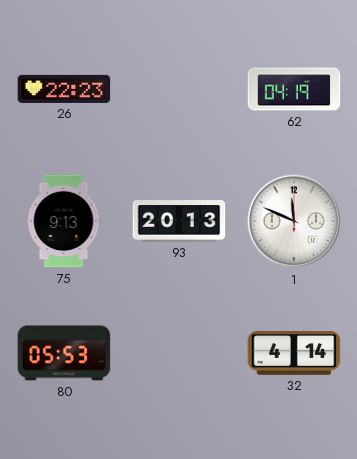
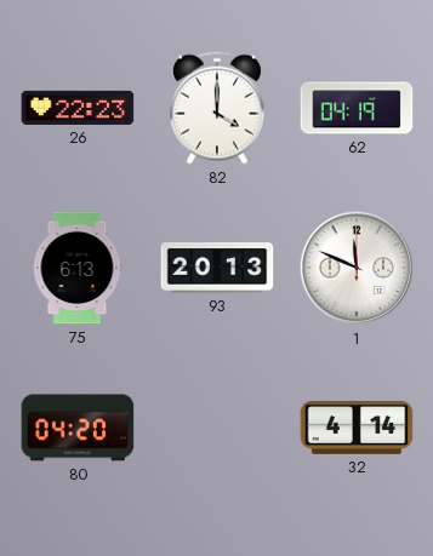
82: none -> 4:00
75: 9:13 -> 6:13
80: 05:53 -> 04:20
